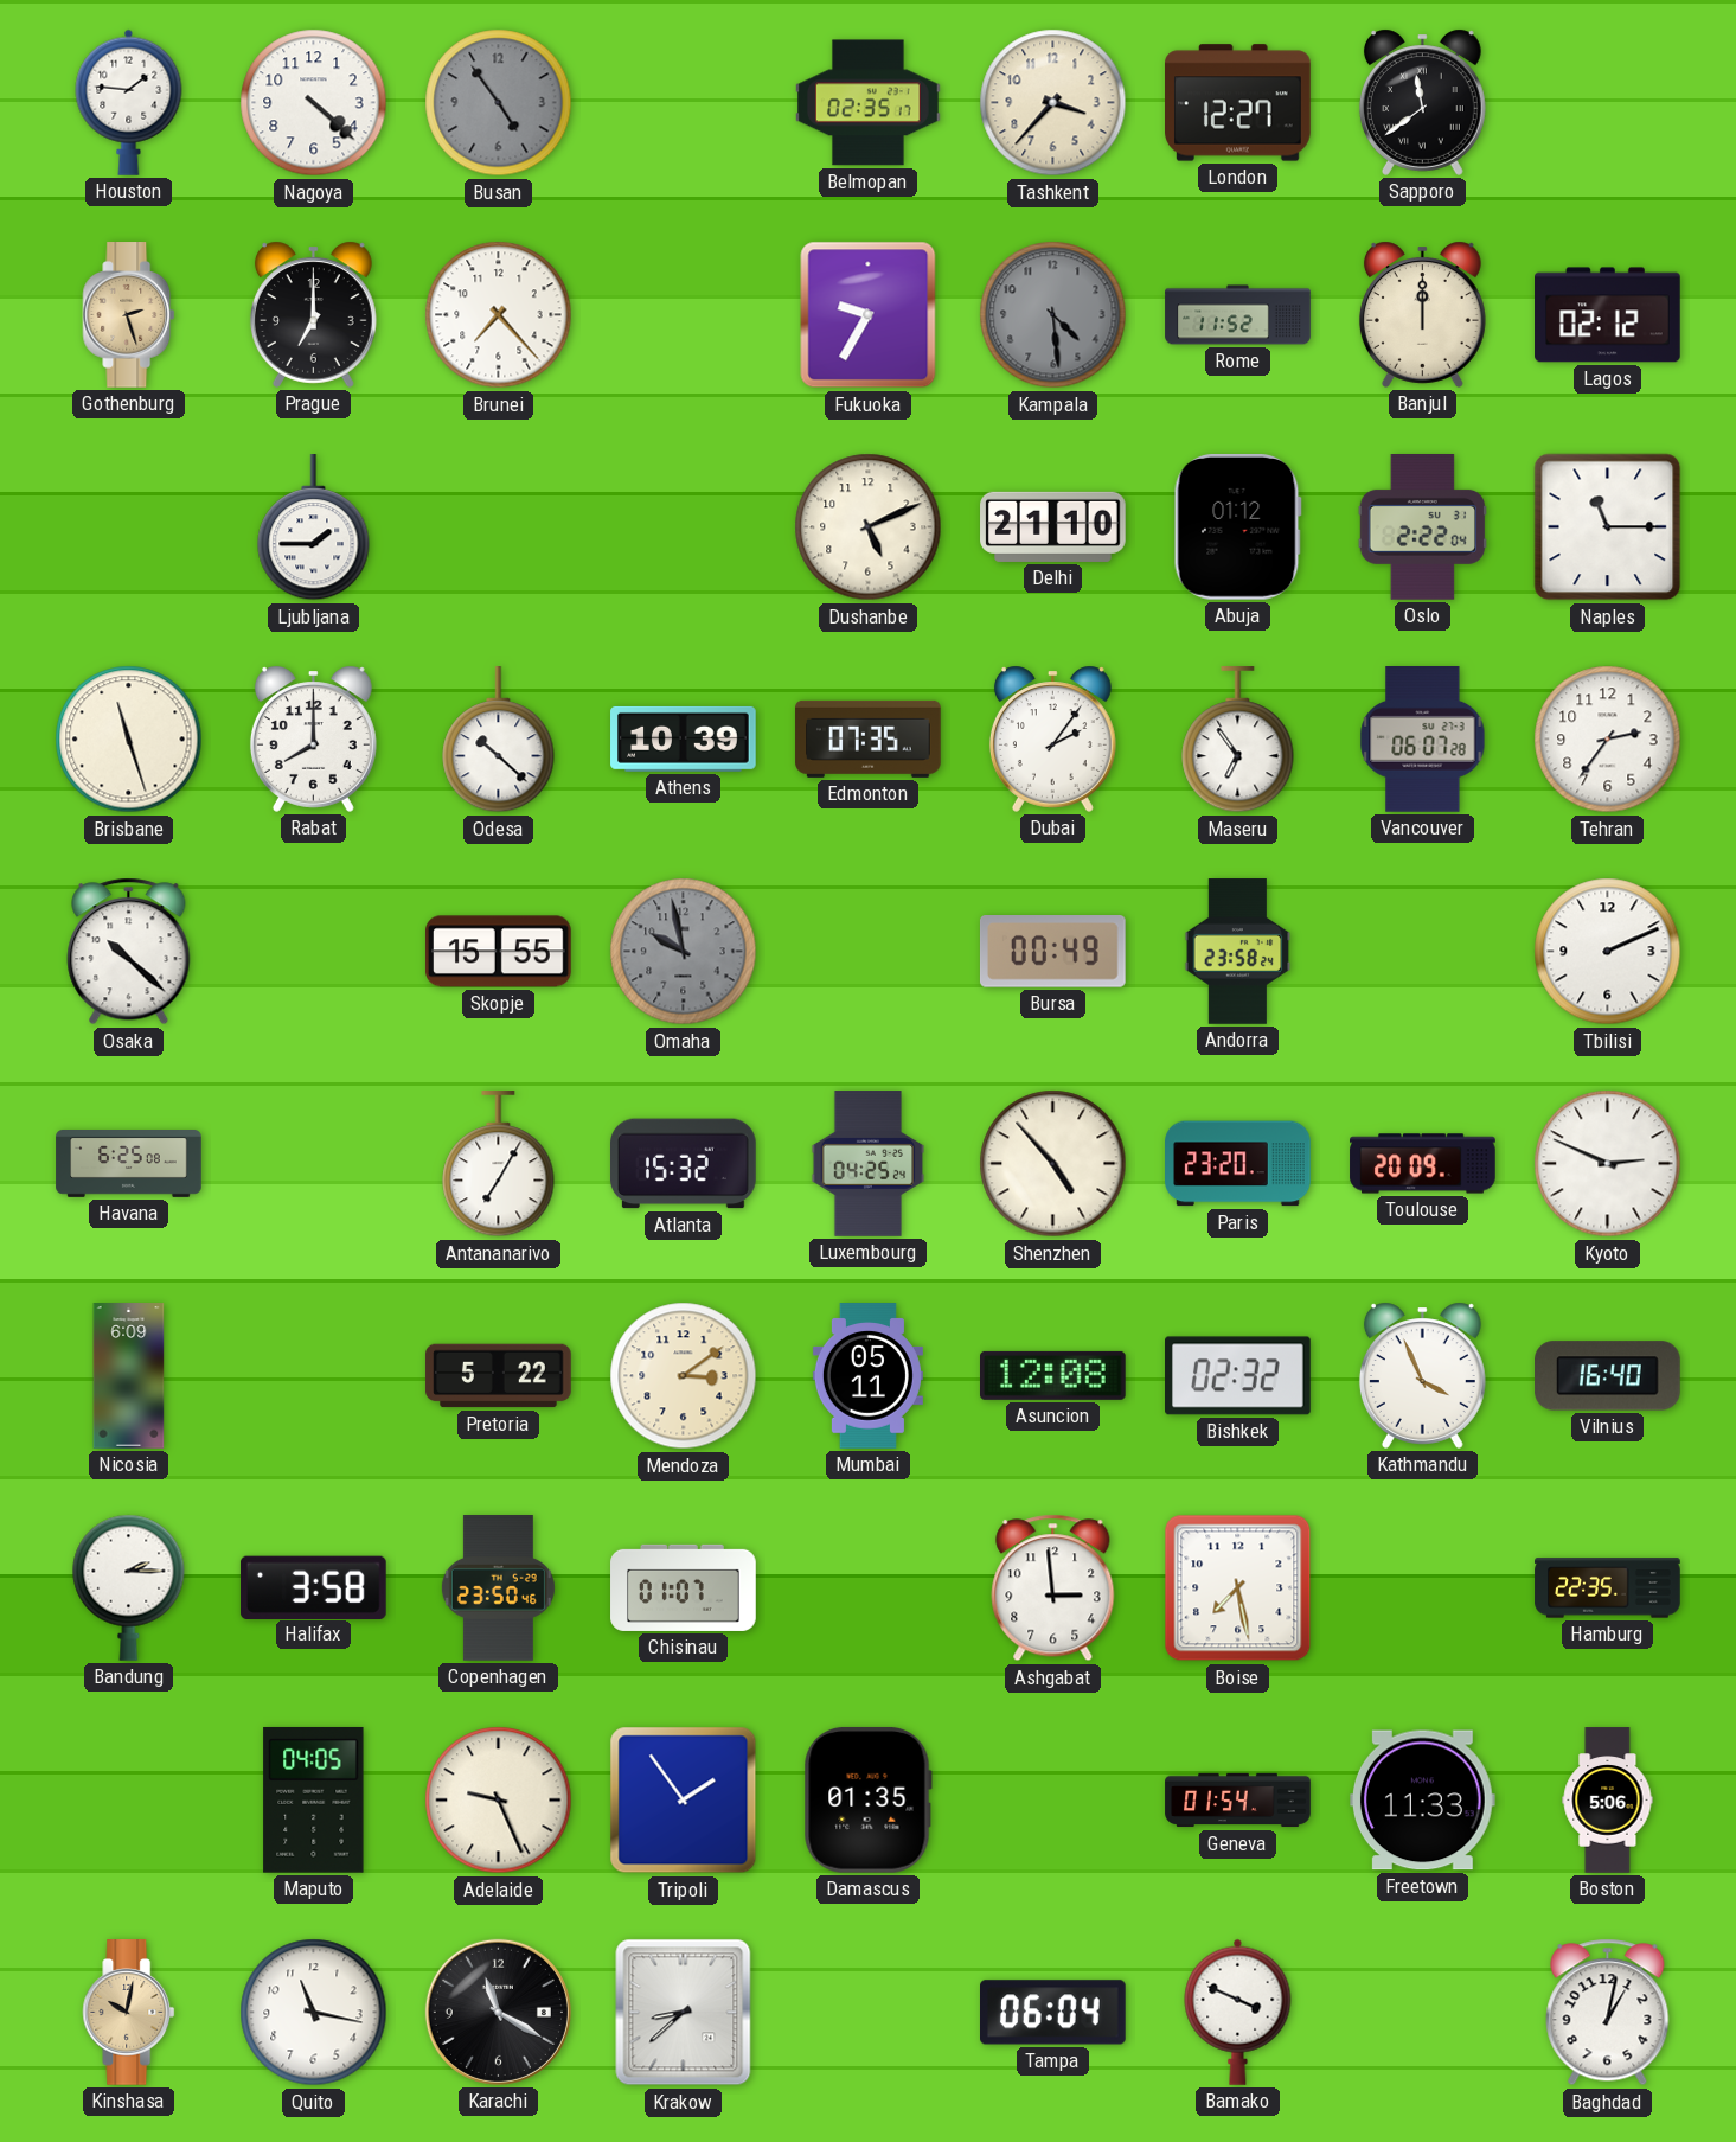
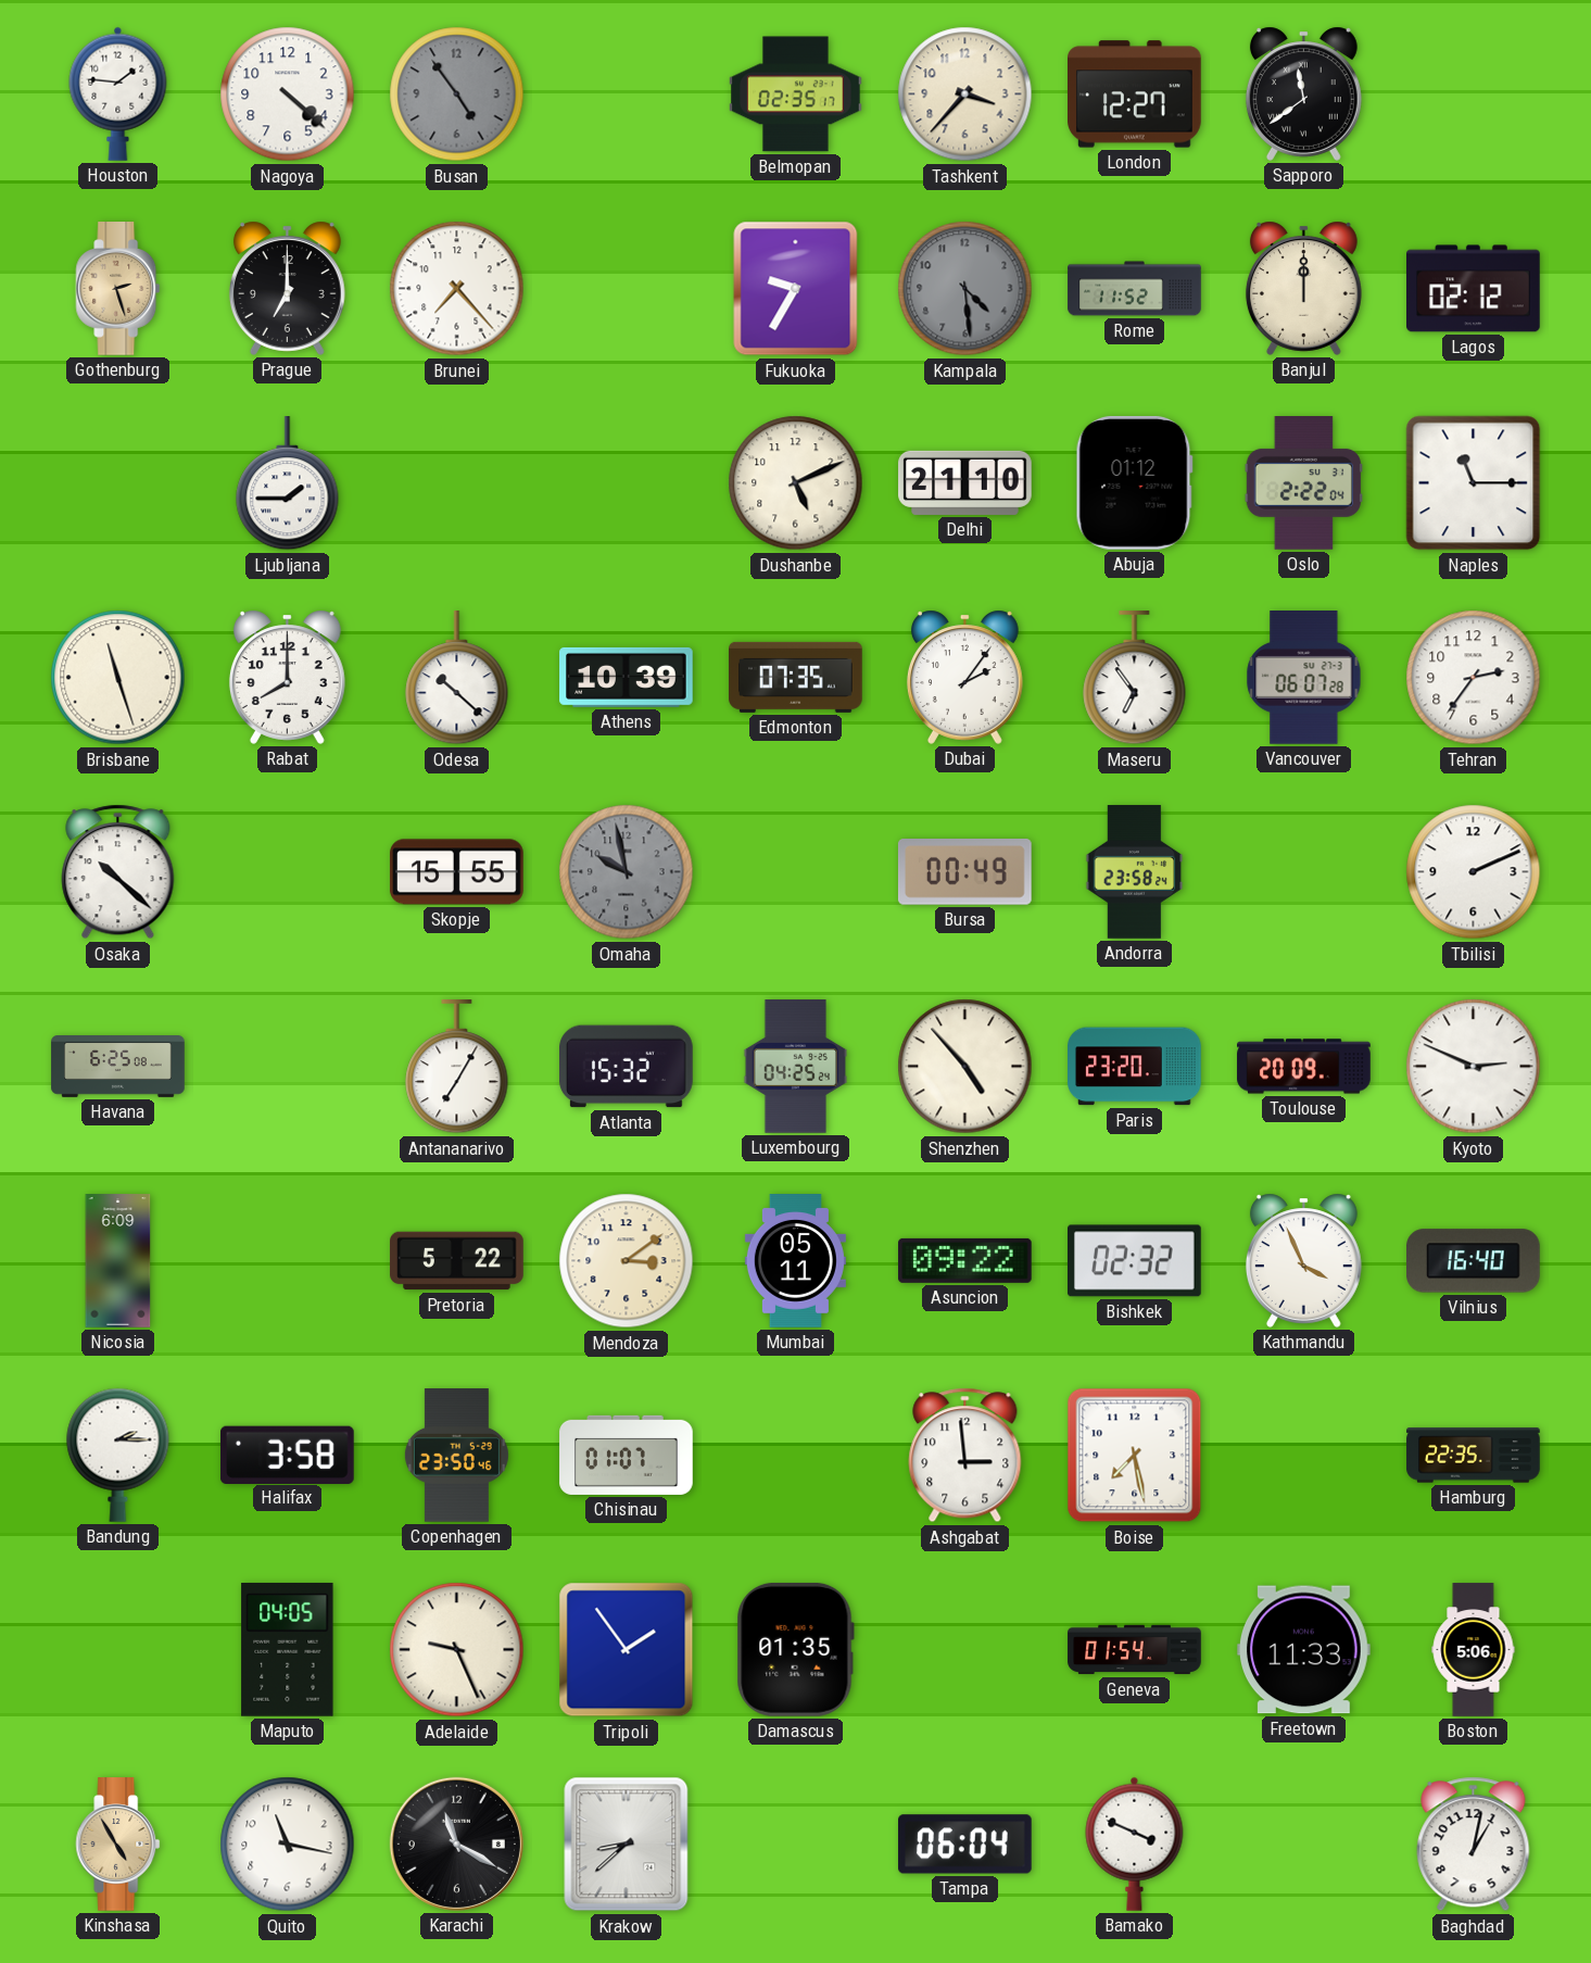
Asuncion: 12:08 -> 09:22
Kinshasa: 10:02 -> 4:55
